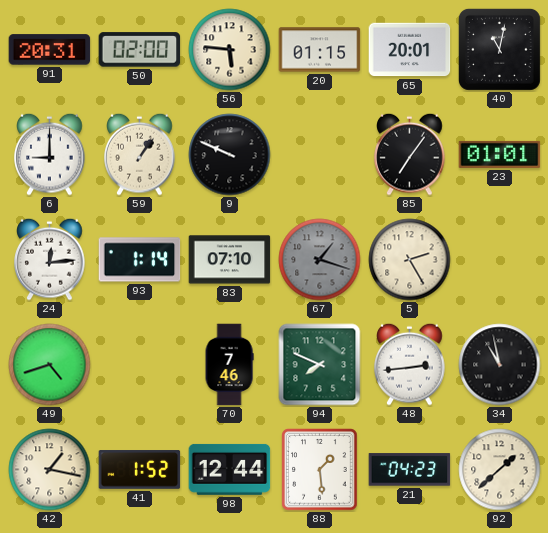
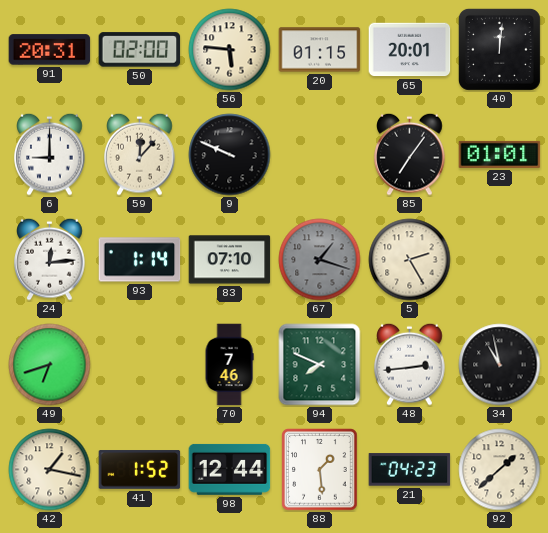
40: 11:02 -> 12:01
59: 1:06 -> 12:07
49: 4:42 -> 6:42
